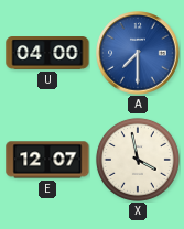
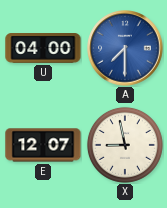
X: 3:58 -> 8:58
